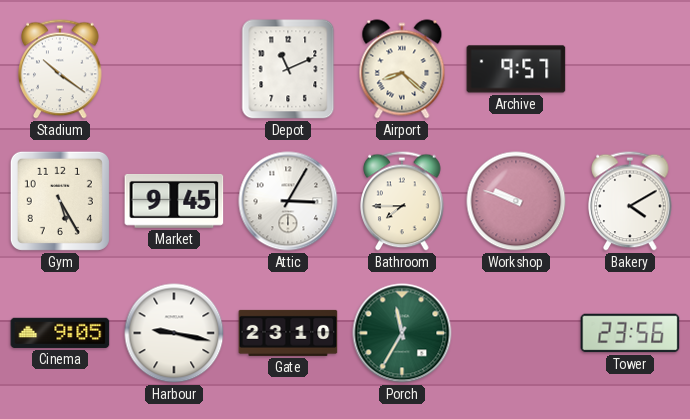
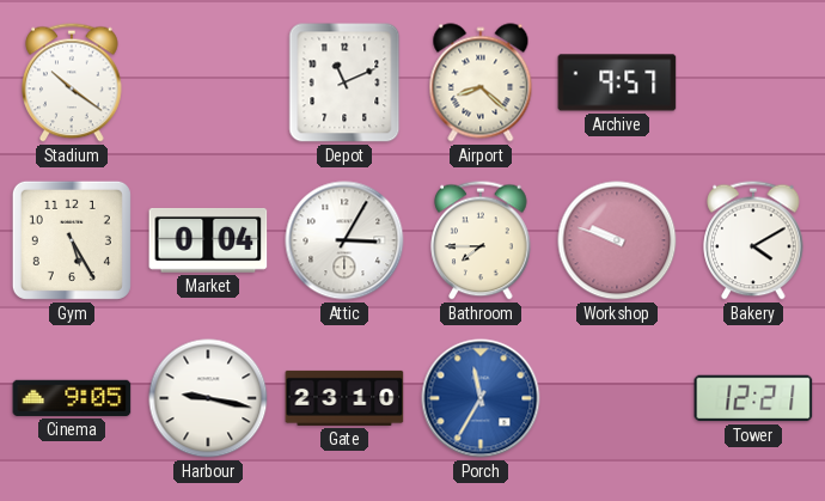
Market: 9:45 -> 0:04
Porch dial: green -> blue
Tower: 23:56 -> 12:21
